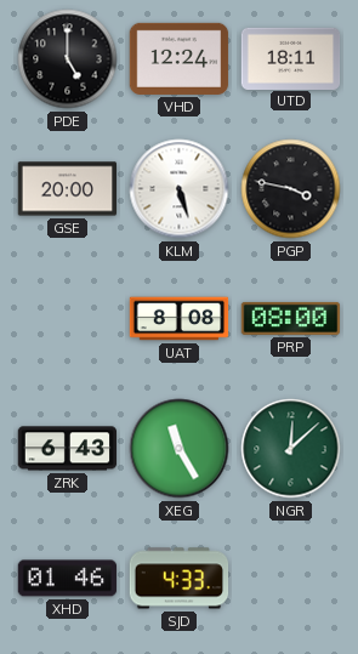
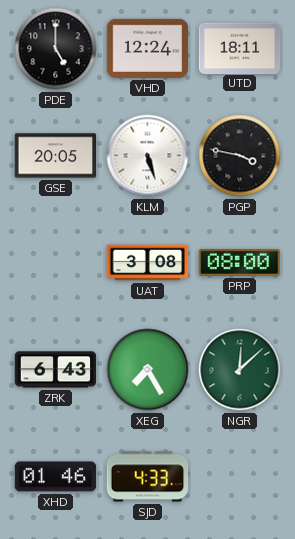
GSE: 20:00 -> 20:05
UAT: 8:08 -> 3:08
XEG: 11:25 -> 7:25
